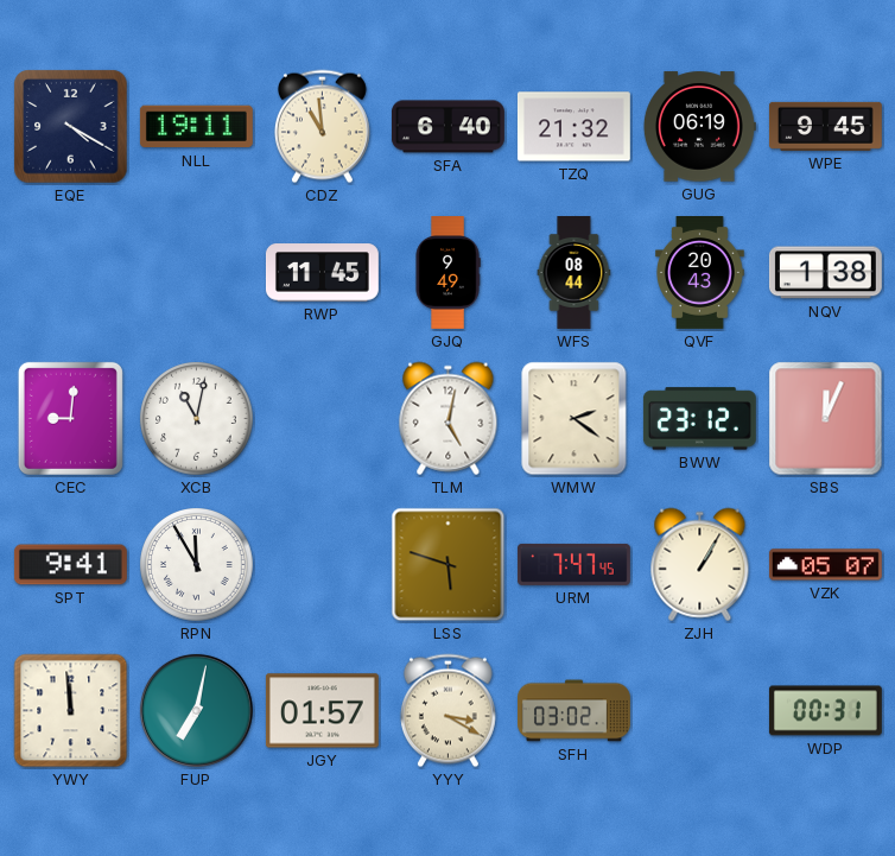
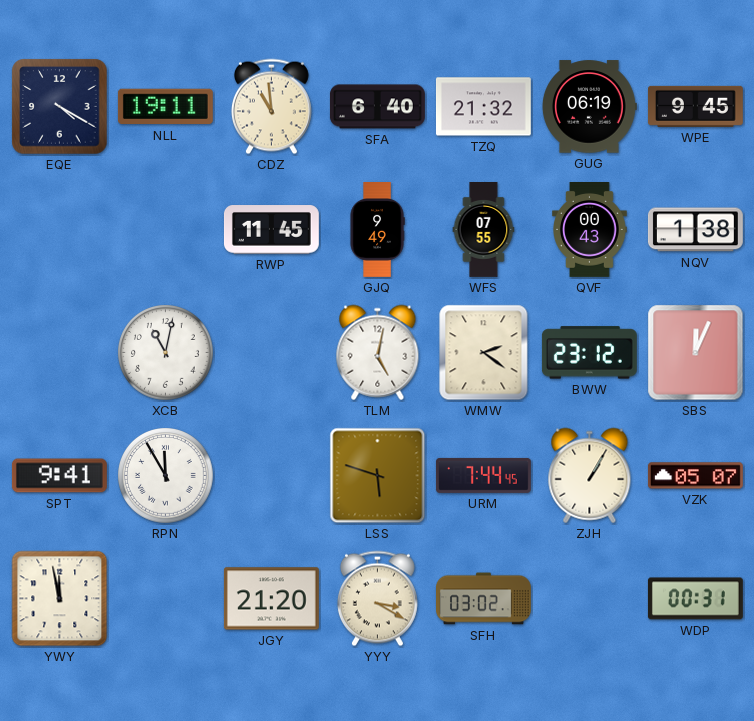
WFS: 08:44 -> 07:55
QVF: 20:43 -> 00:43
CEC: 9:01 -> none
URM: 7:47 -> 7:44
YWY: 11:59 -> 11:58
FUP: 7:02 -> none
JGY: 01:57 -> 21:20
